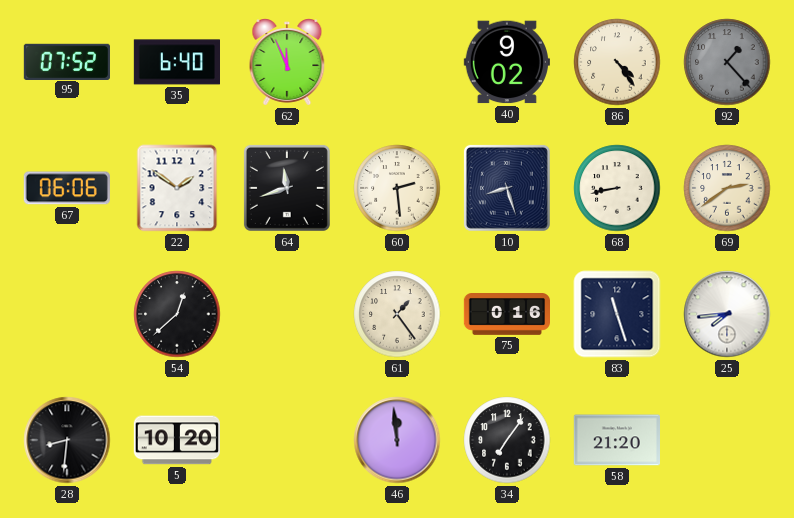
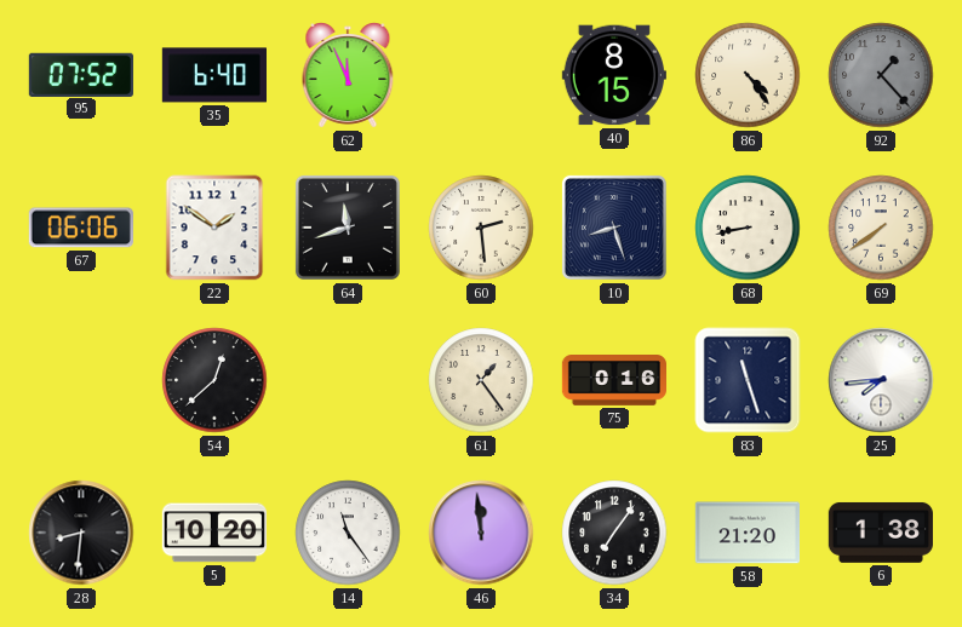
40: 9:02 -> 8:15
69: 2:39 -> 7:39
14: none -> 11:24
6: none -> 1:38
